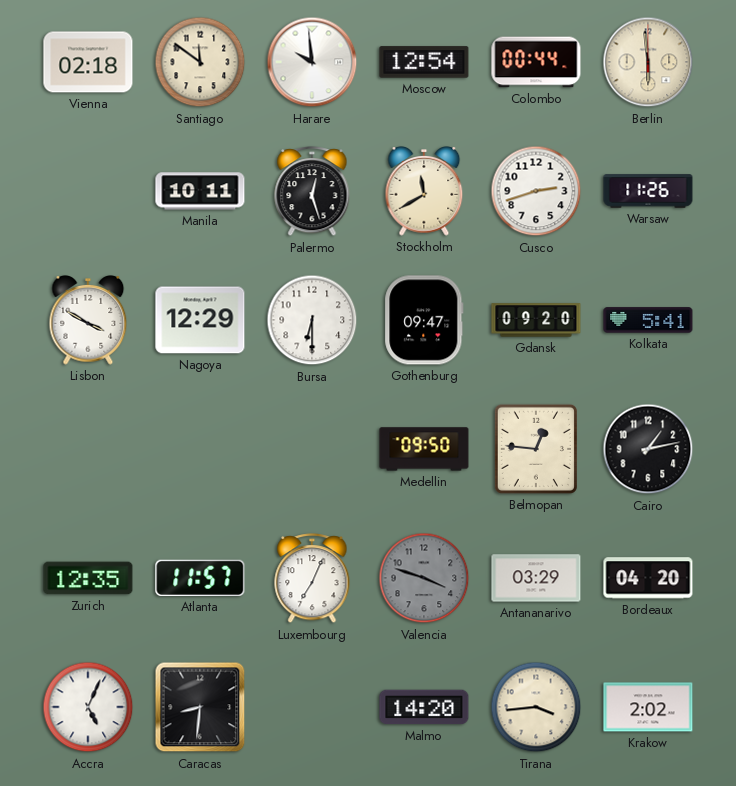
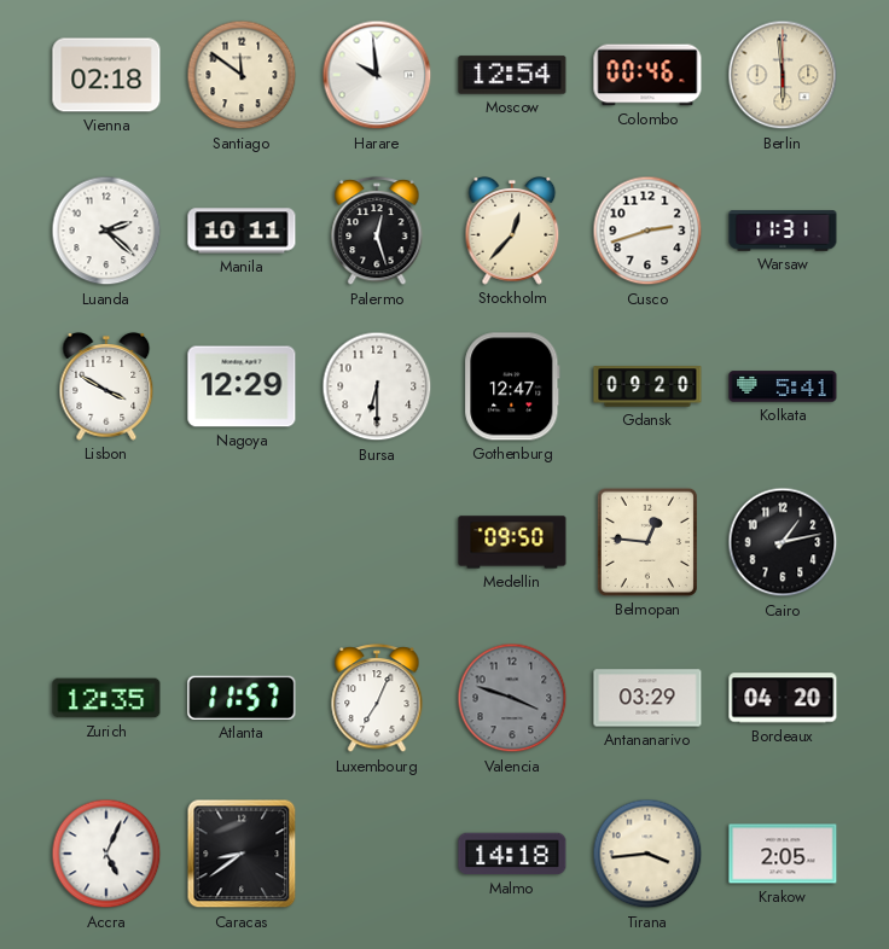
Colombo: 00:44 -> 00:46
Luanda: none -> 2:22
Stockholm: 11:40 -> 12:37
Warsaw: 11:26 -> 11:31
Gothenburg: 09:47 -> 12:47
Caracas: 8:31 -> 8:39
Malmo: 14:20 -> 14:18
Krakow: 2:02 -> 2:05
